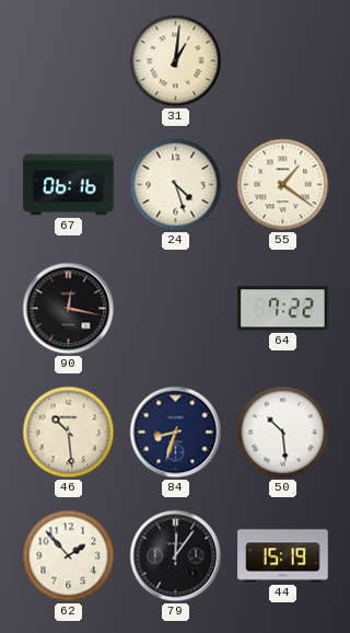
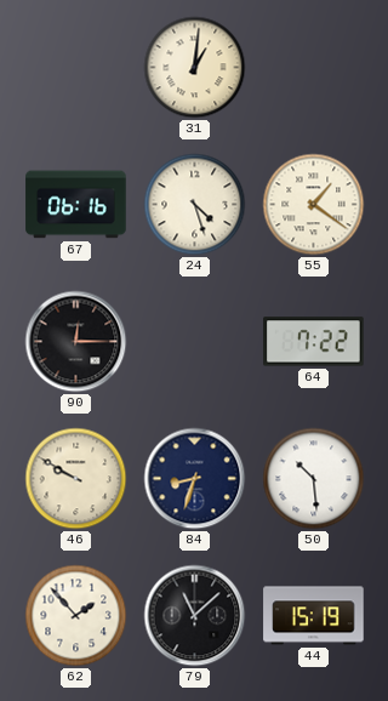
90: 12:17 -> 12:15
46: 10:29 -> 9:50
79: 12:06 -> 11:08
